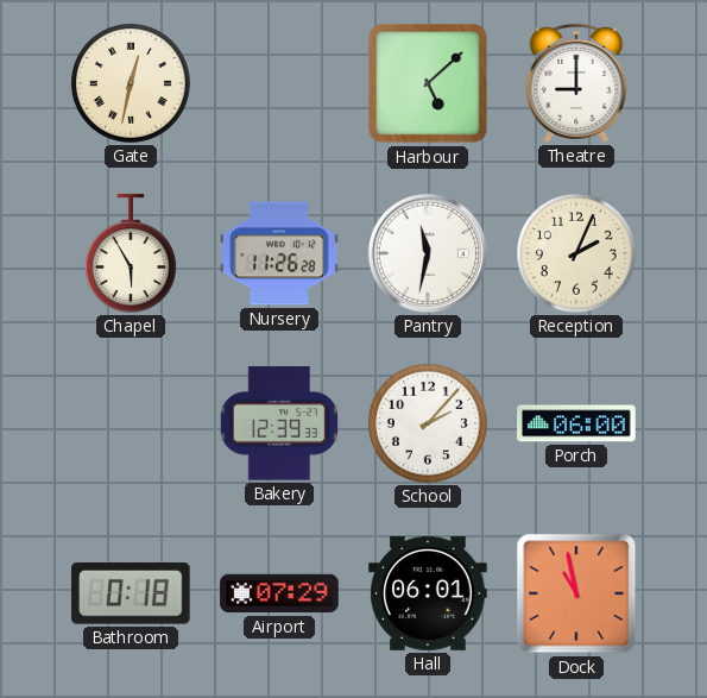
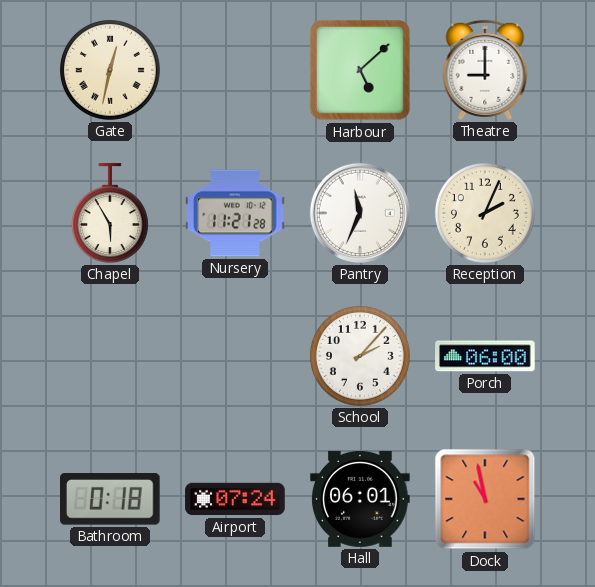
Nursery: 11:26 -> 11:21
Pantry: 11:32 -> 11:34
Bakery: 12:39 -> none
Airport: 07:29 -> 07:24
